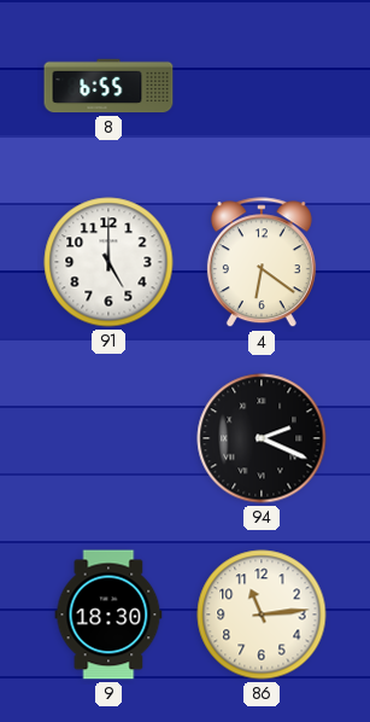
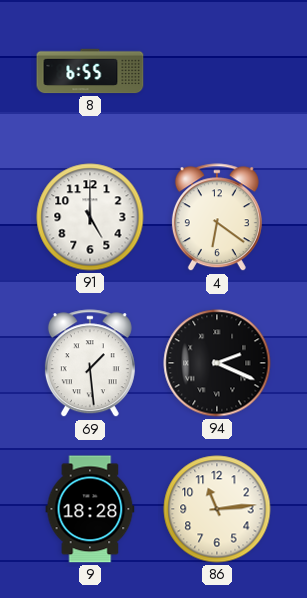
69: none -> 1:29
9: 18:30 -> 18:28
